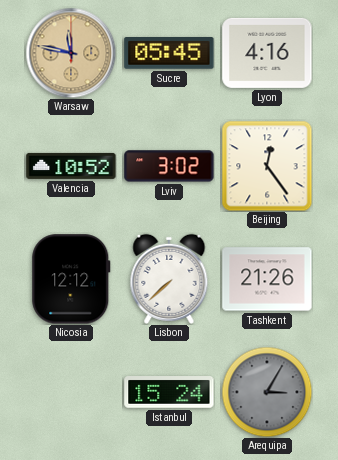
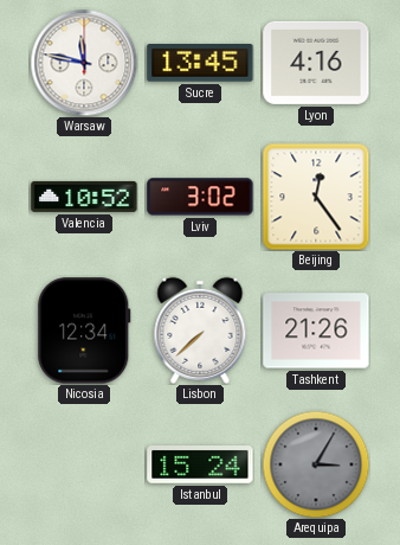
Warsaw dial: champagne -> white
Sucre: 05:45 -> 13:45
Nicosia: 12:12 -> 12:34
